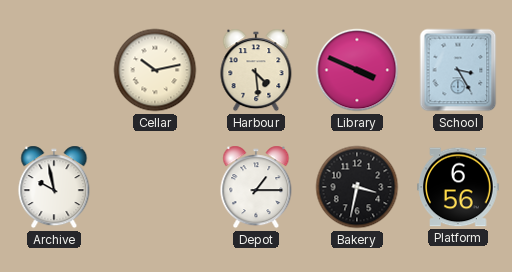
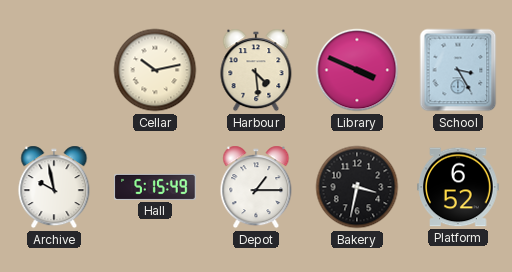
Hall: none -> 5:15
Platform: 6:56 -> 6:52
